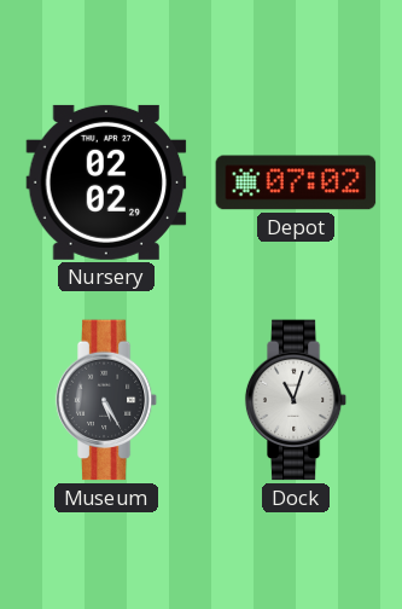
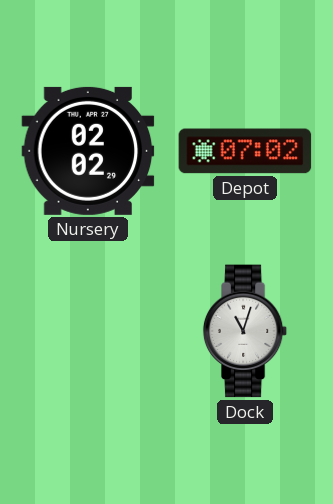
Museum: 5:25 -> none
